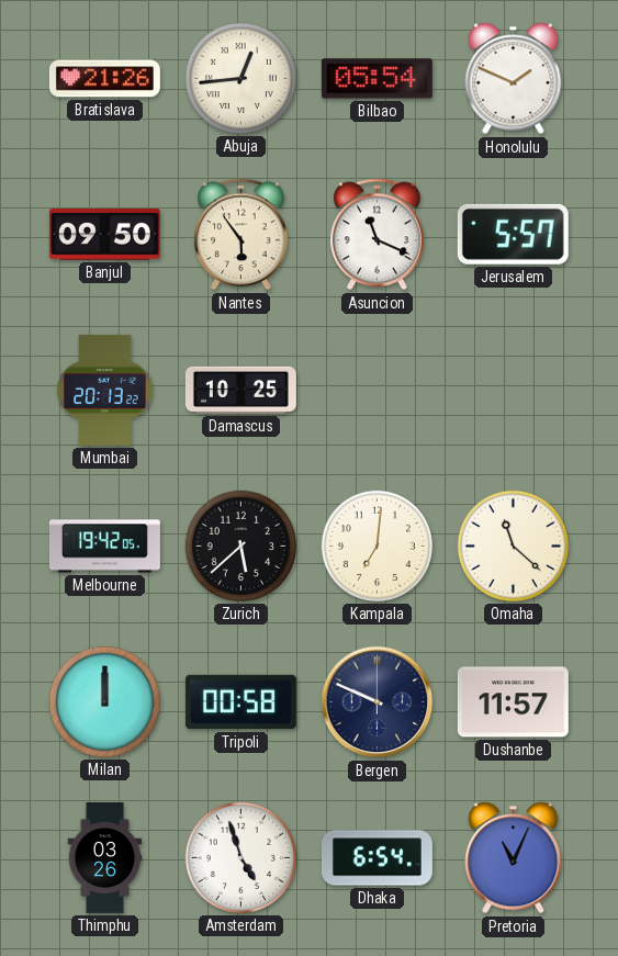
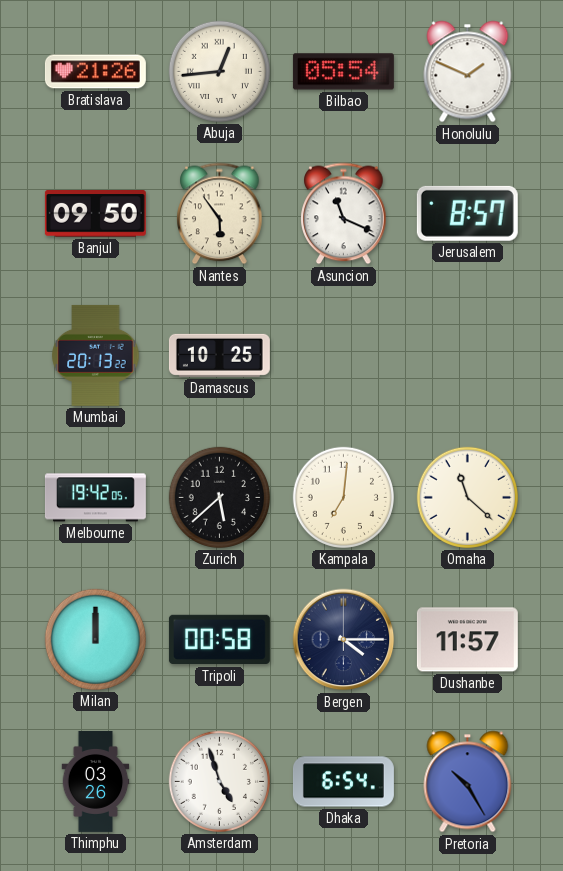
Jerusalem: 5:57 -> 8:57
Bergen: 9:49 -> 4:15
Pretoria: 11:04 -> 10:25
